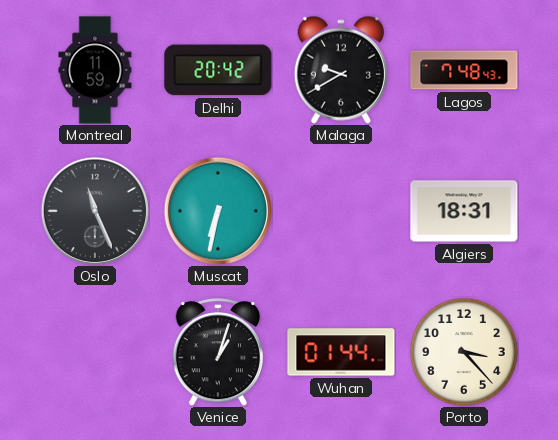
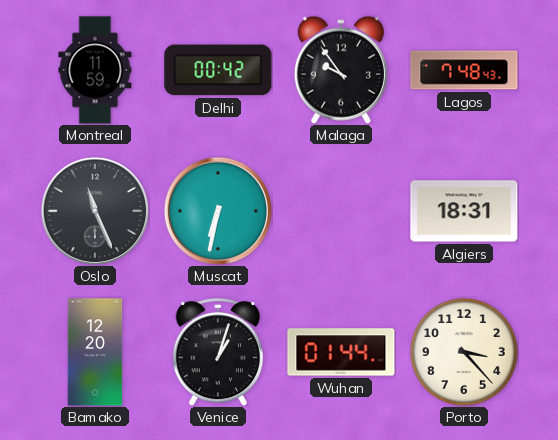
Delhi: 20:42 -> 00:42
Malaga: 9:40 -> 9:54
Bamako: none -> 12:20
